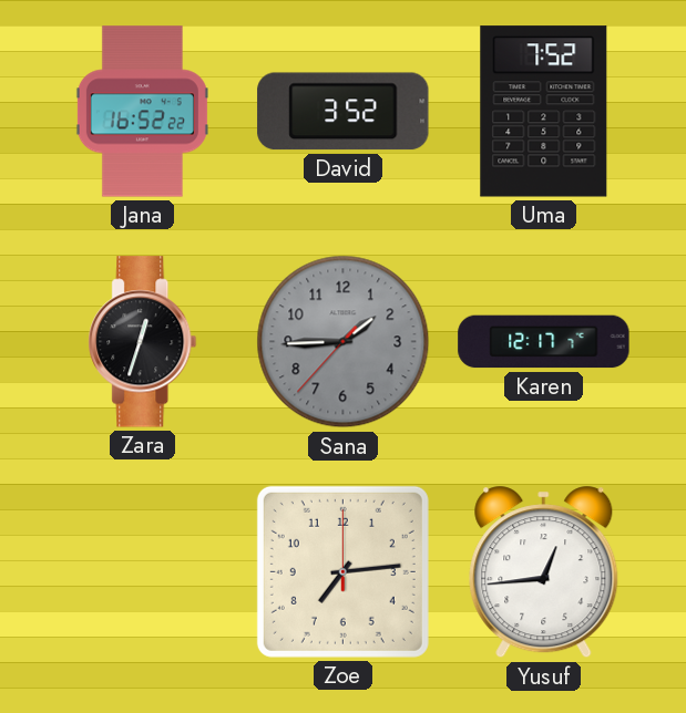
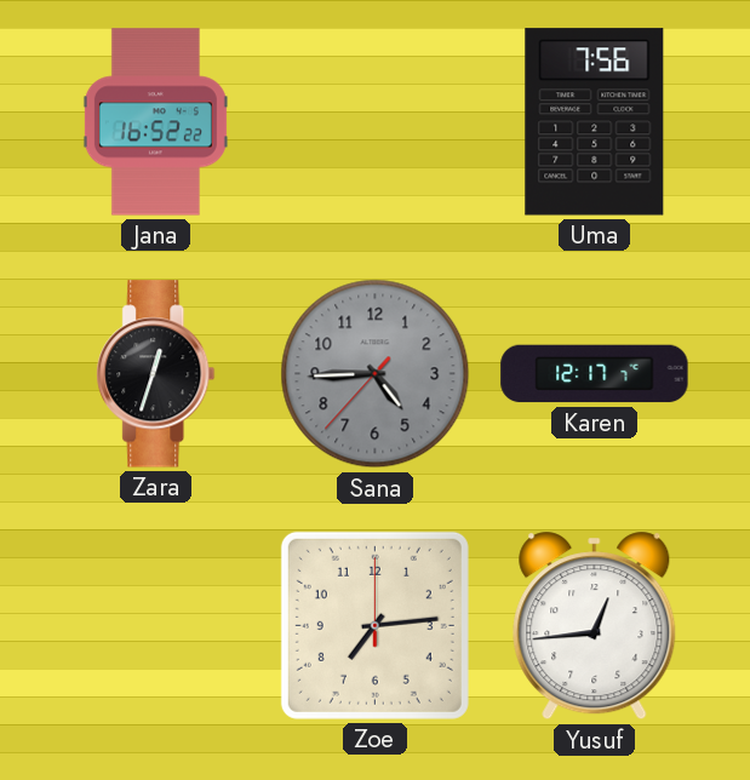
David: 3:52 -> none
Uma: 7:52 -> 7:56
Sana: 1:44 -> 4:44
